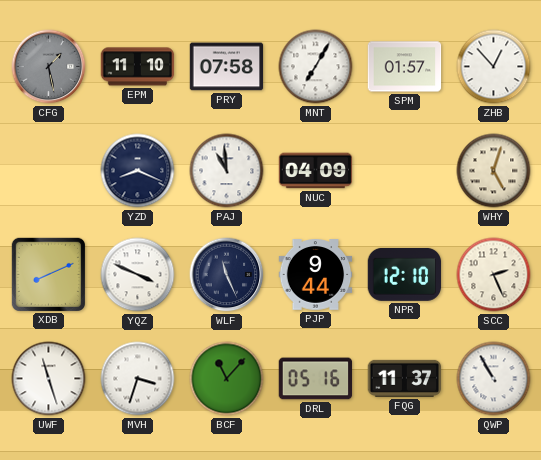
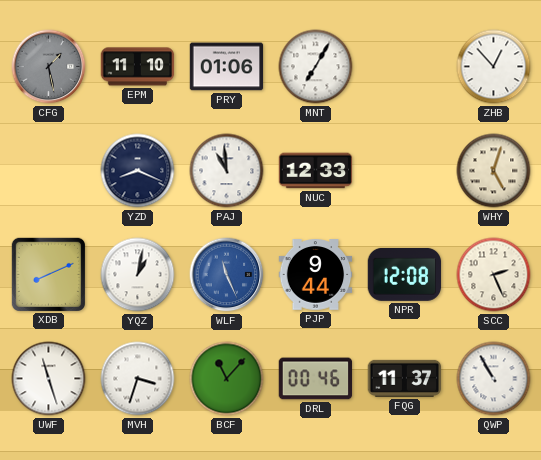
PRY: 07:58 -> 01:06
SPM: 01:57 -> none
NUC: 04:09 -> 12:33
YQZ: 3:49 -> 1:02
WLF dial: navy -> blue
NPR: 12:10 -> 12:08
DRL: 05:16 -> 00:46
